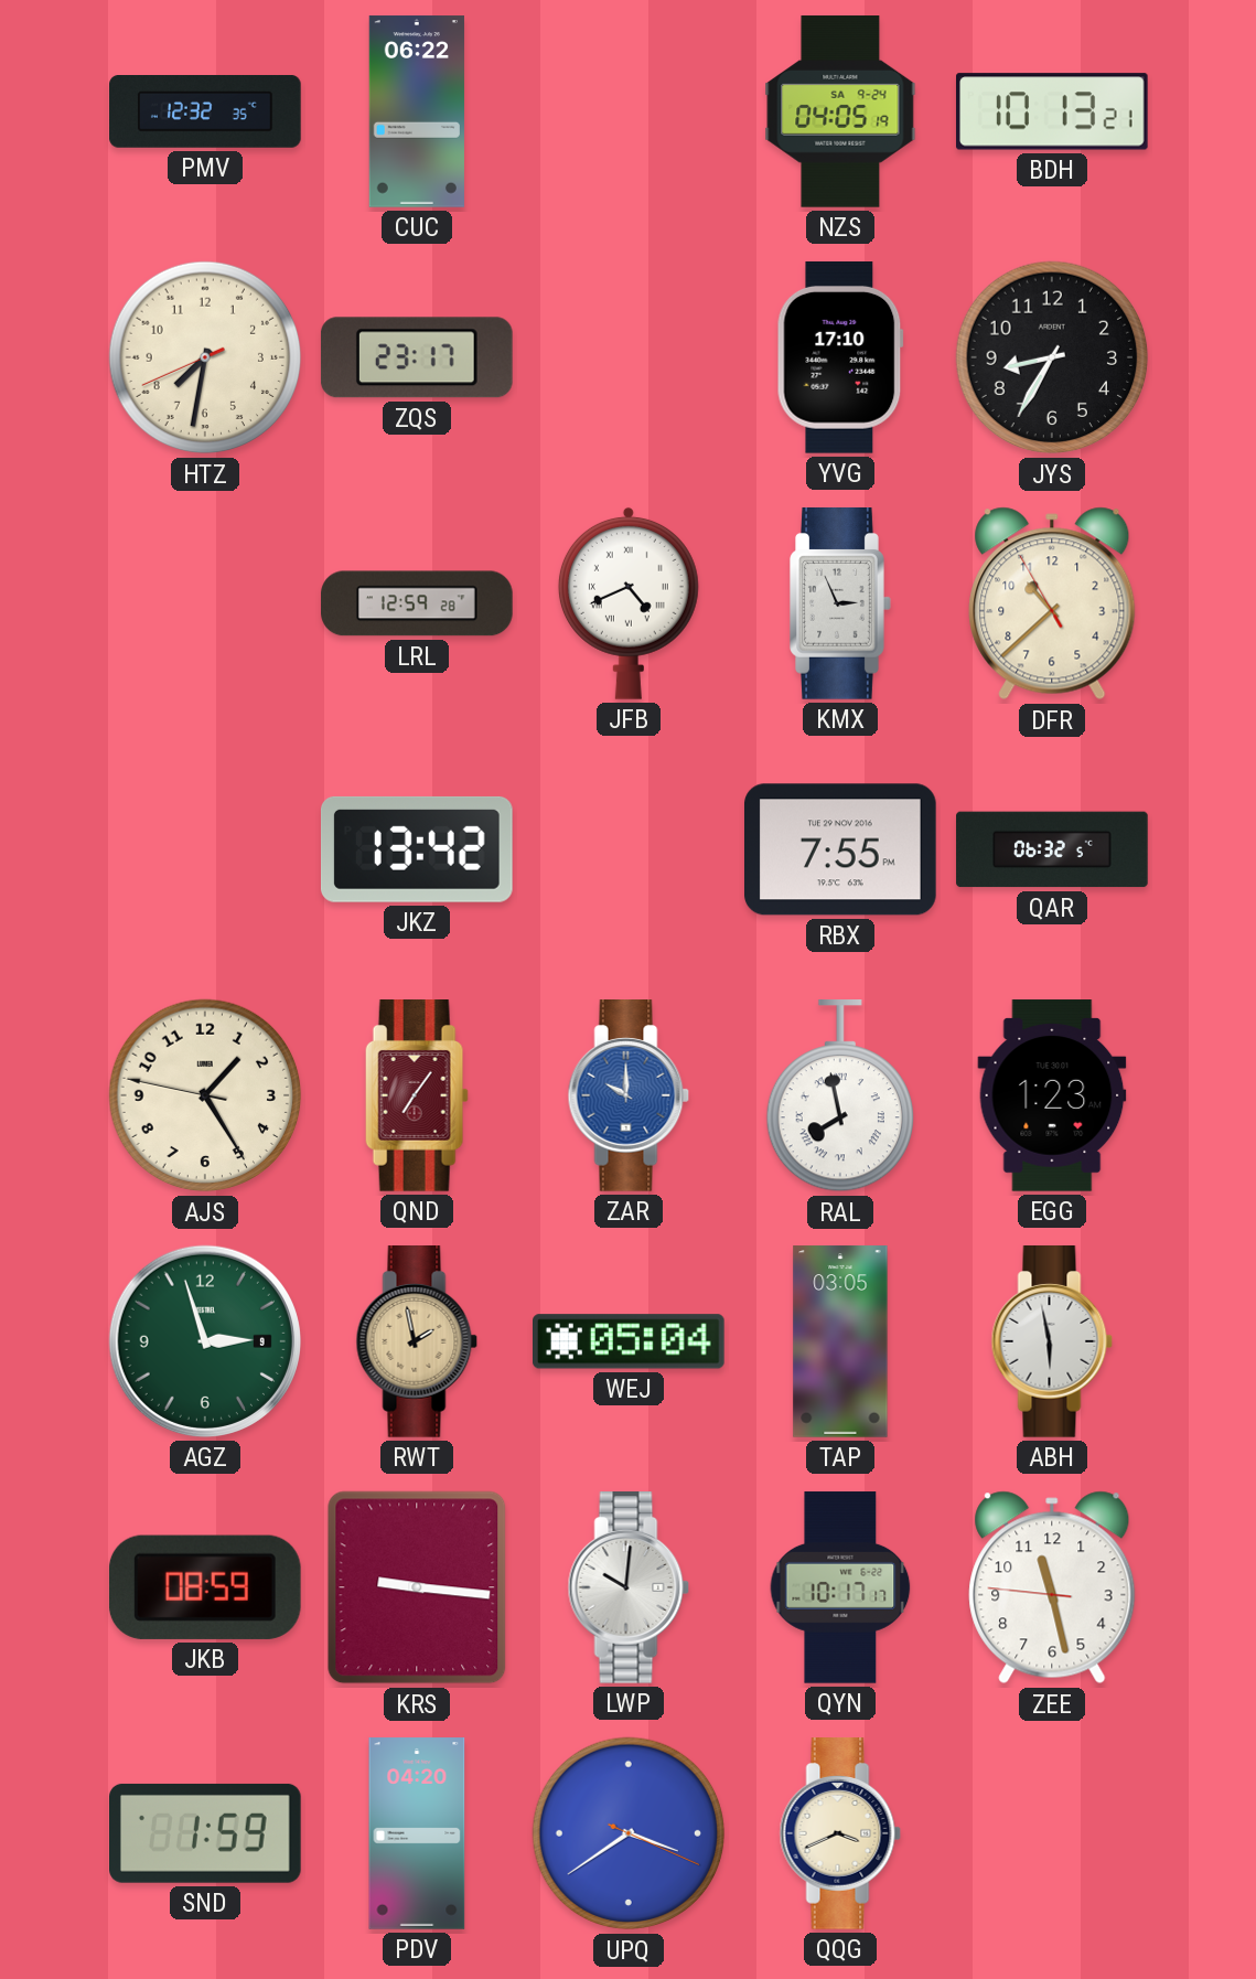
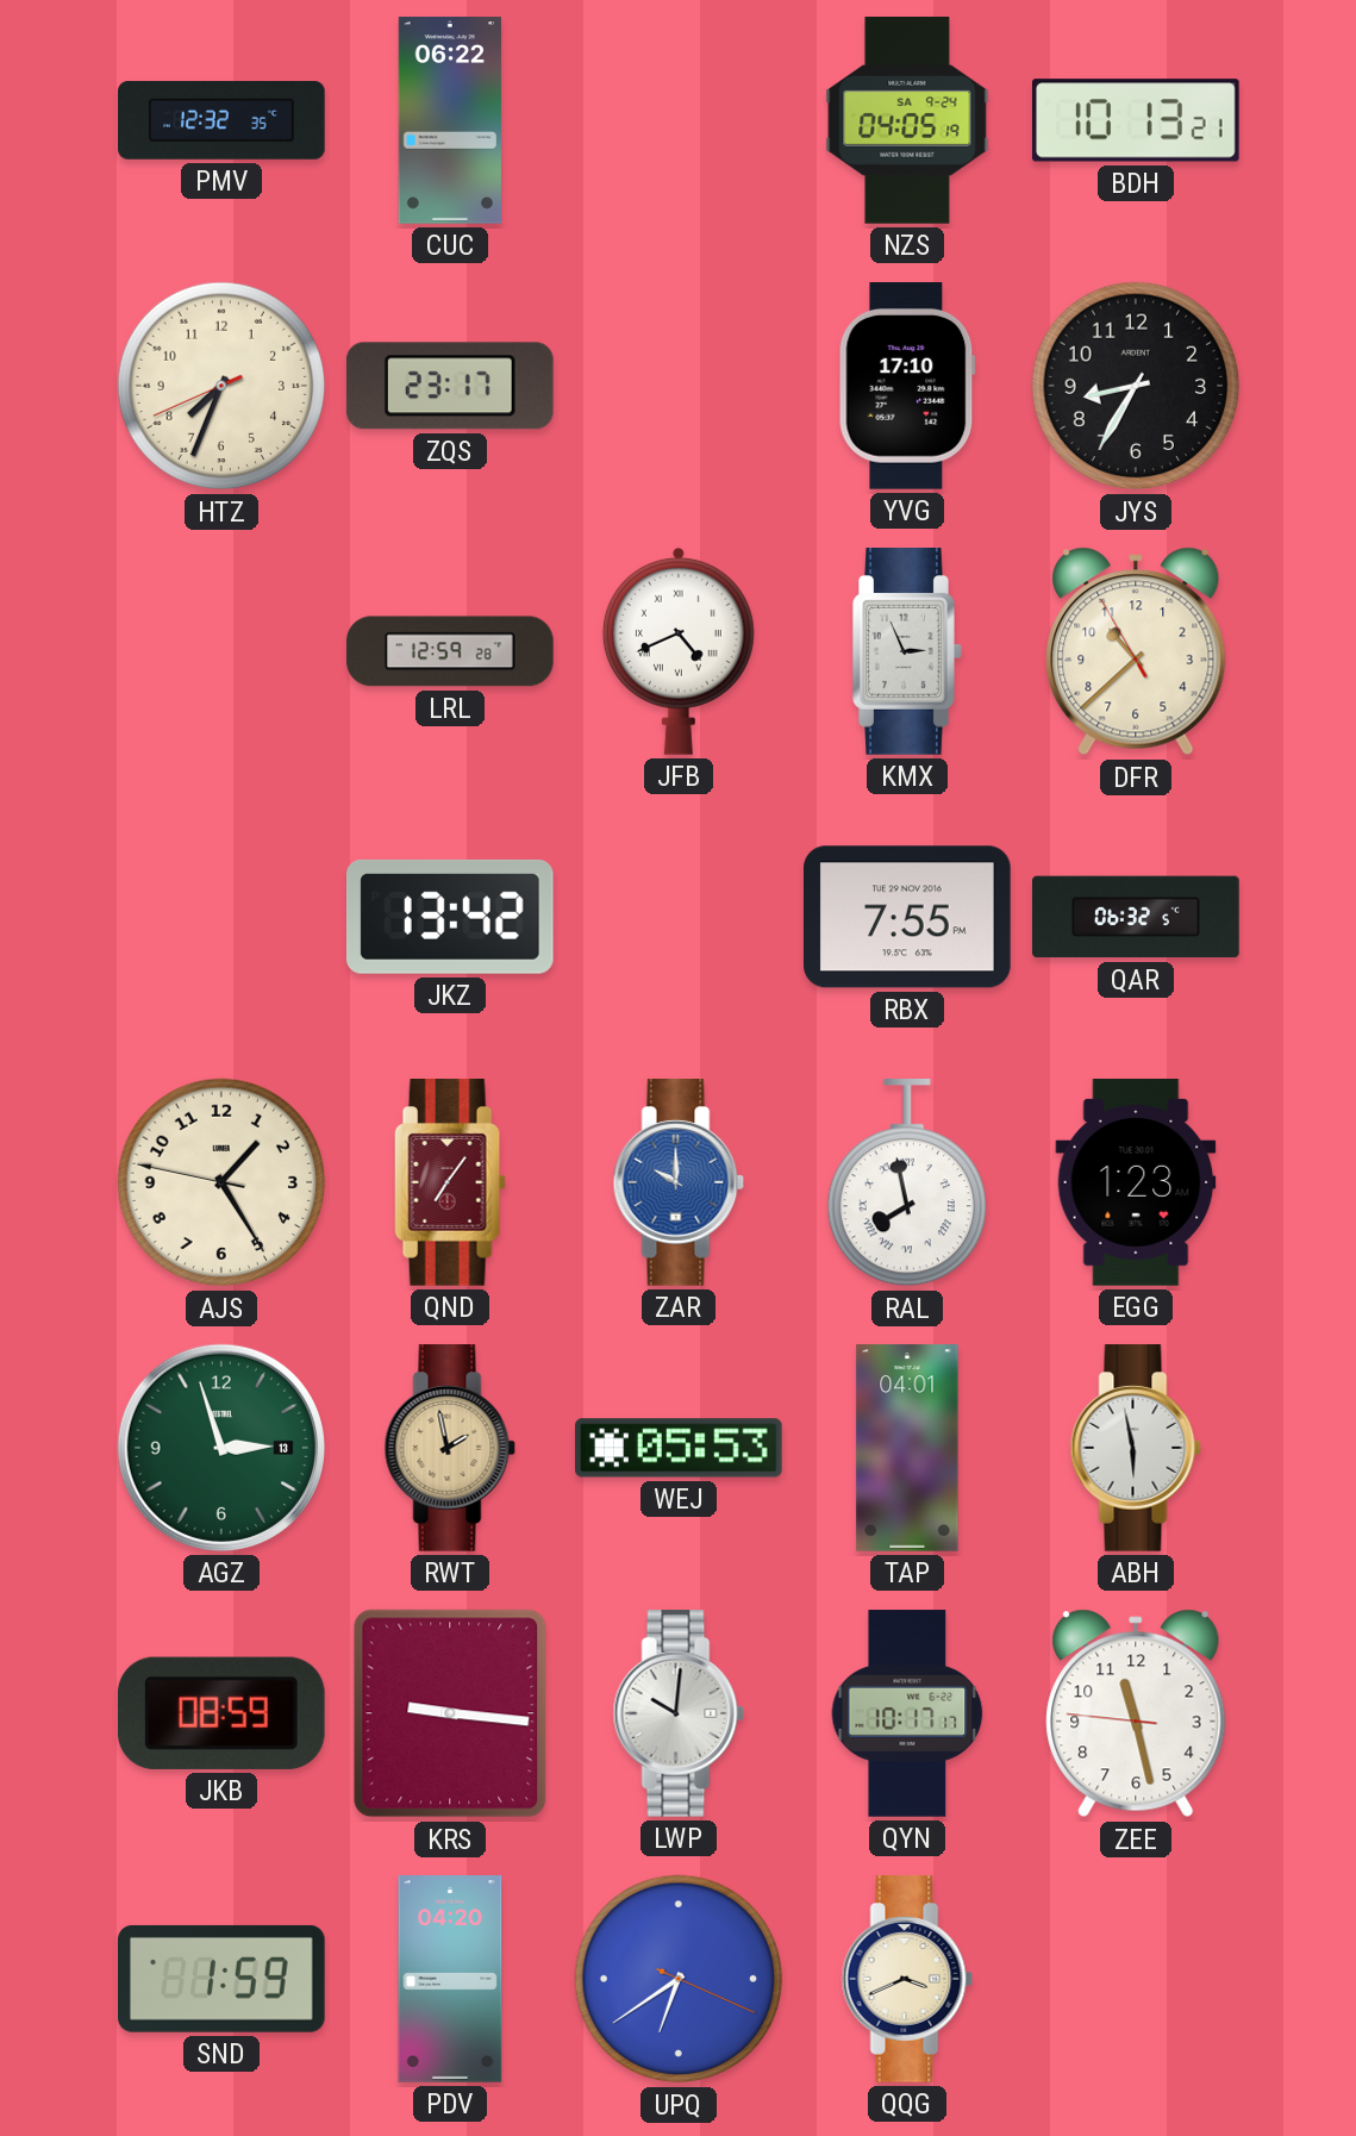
HTZ: 7:31 -> 7:33
AGZ date: 9 -> 13
WEJ: 05:04 -> 05:53
TAP: 03:05 -> 04:01
UPQ: 3:39 -> 6:39
